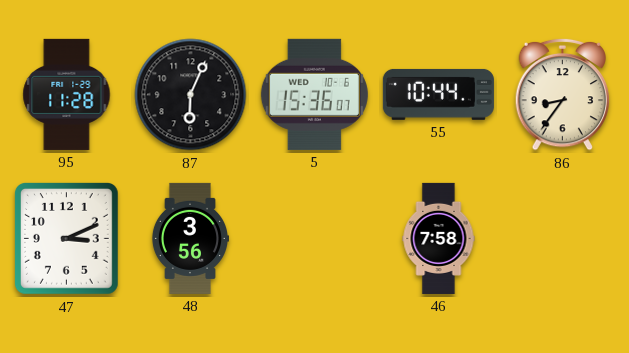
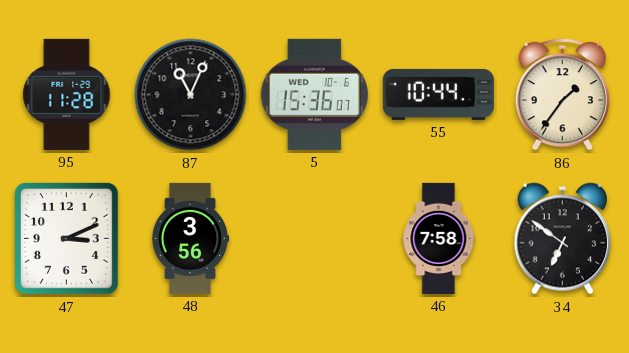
87: 6:04 -> 11:04
86: 8:36 -> 1:36
34: none -> 6:51
